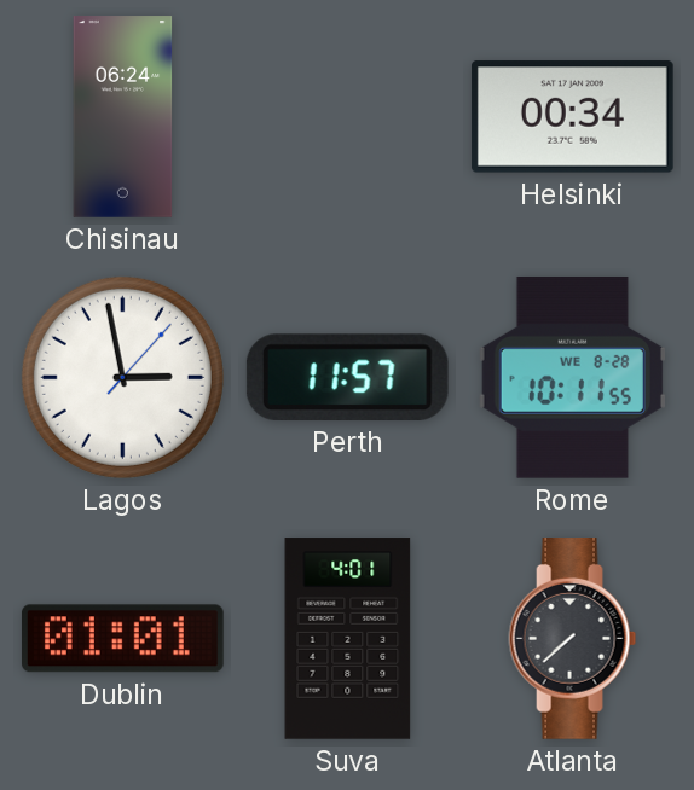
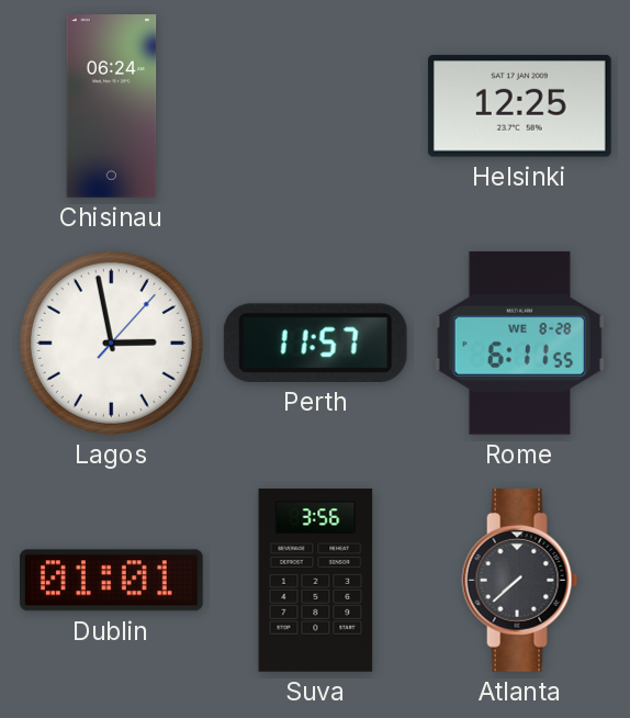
Helsinki: 00:34 -> 12:25
Rome: 10:11 -> 6:11
Suva: 4:01 -> 3:56
